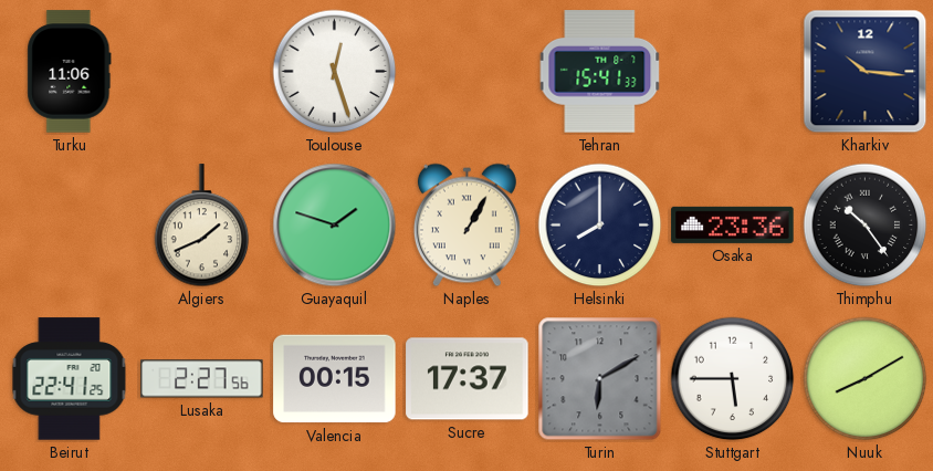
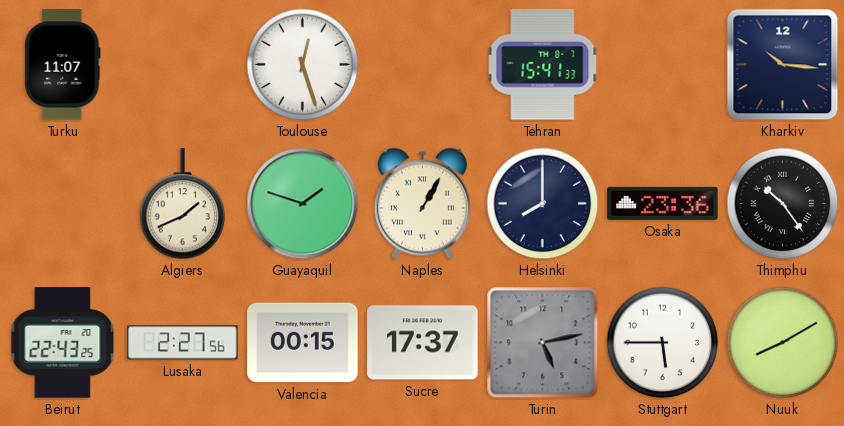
Turku: 11:06 -> 11:07
Beirut: 22:41 -> 22:43
Turin: 6:10 -> 5:13
